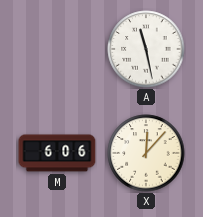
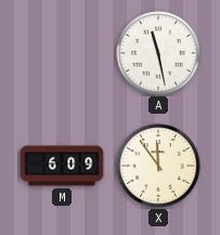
M: 6:06 -> 6:09
X: 12:07 -> 11:54
